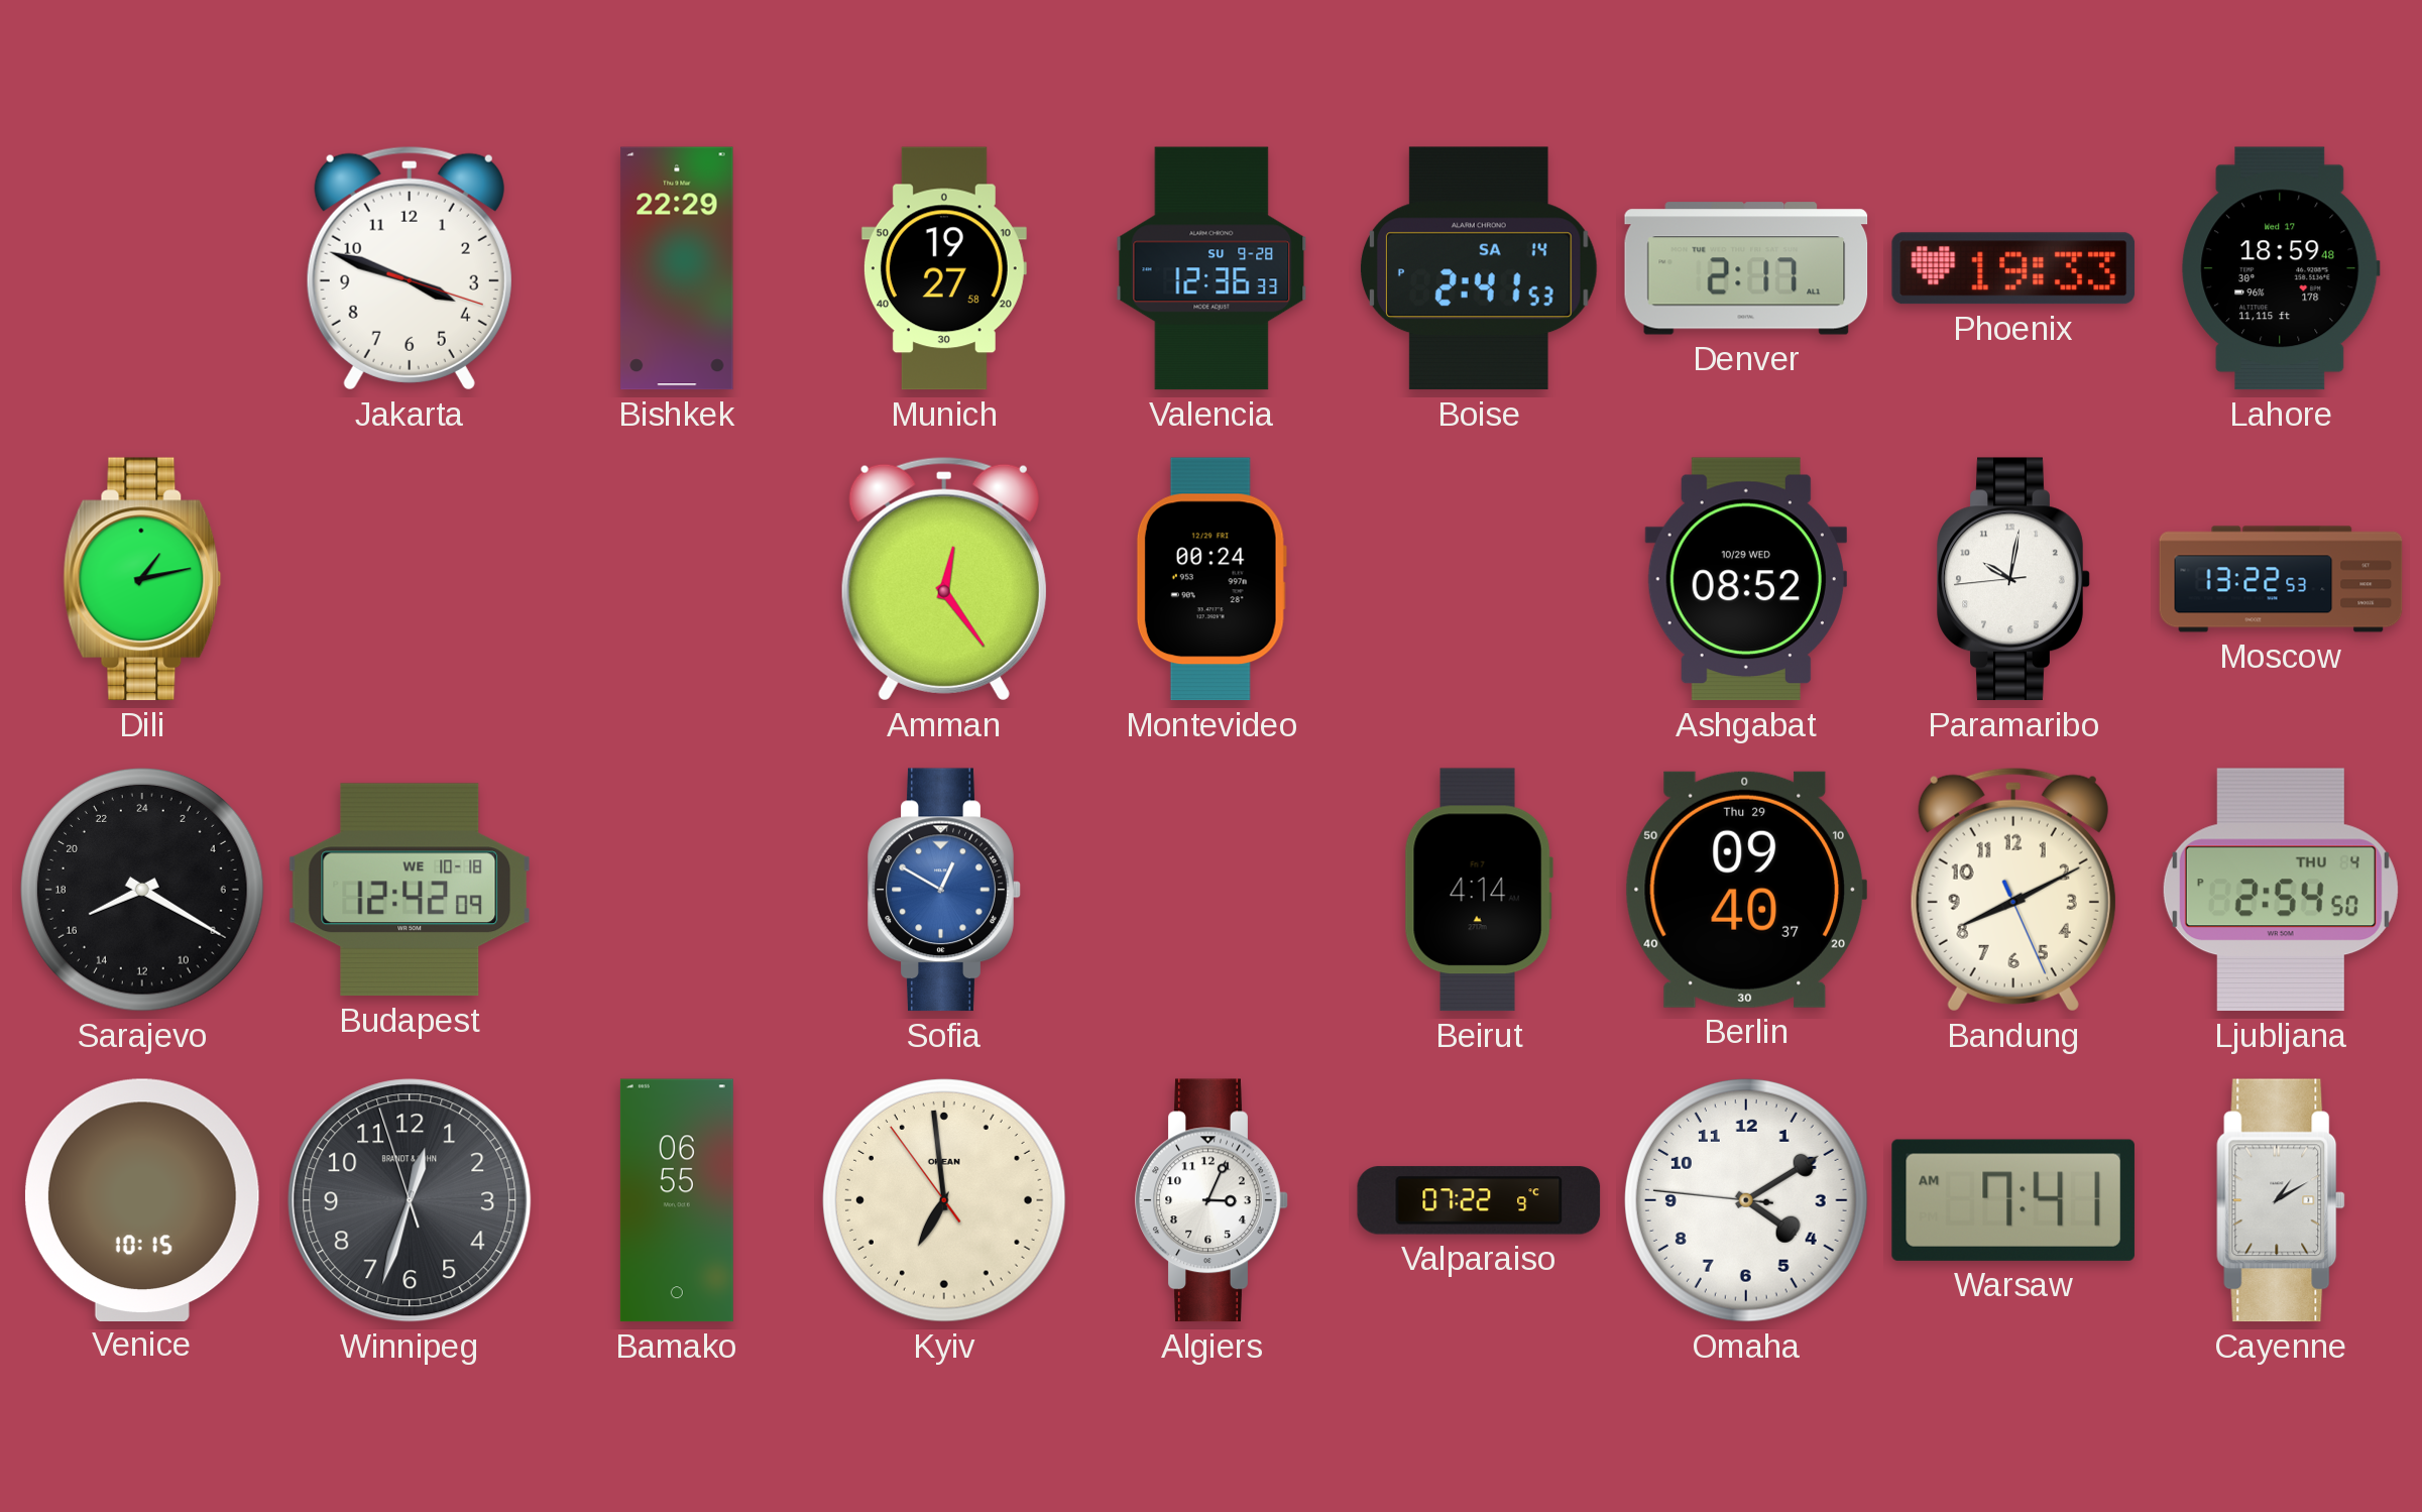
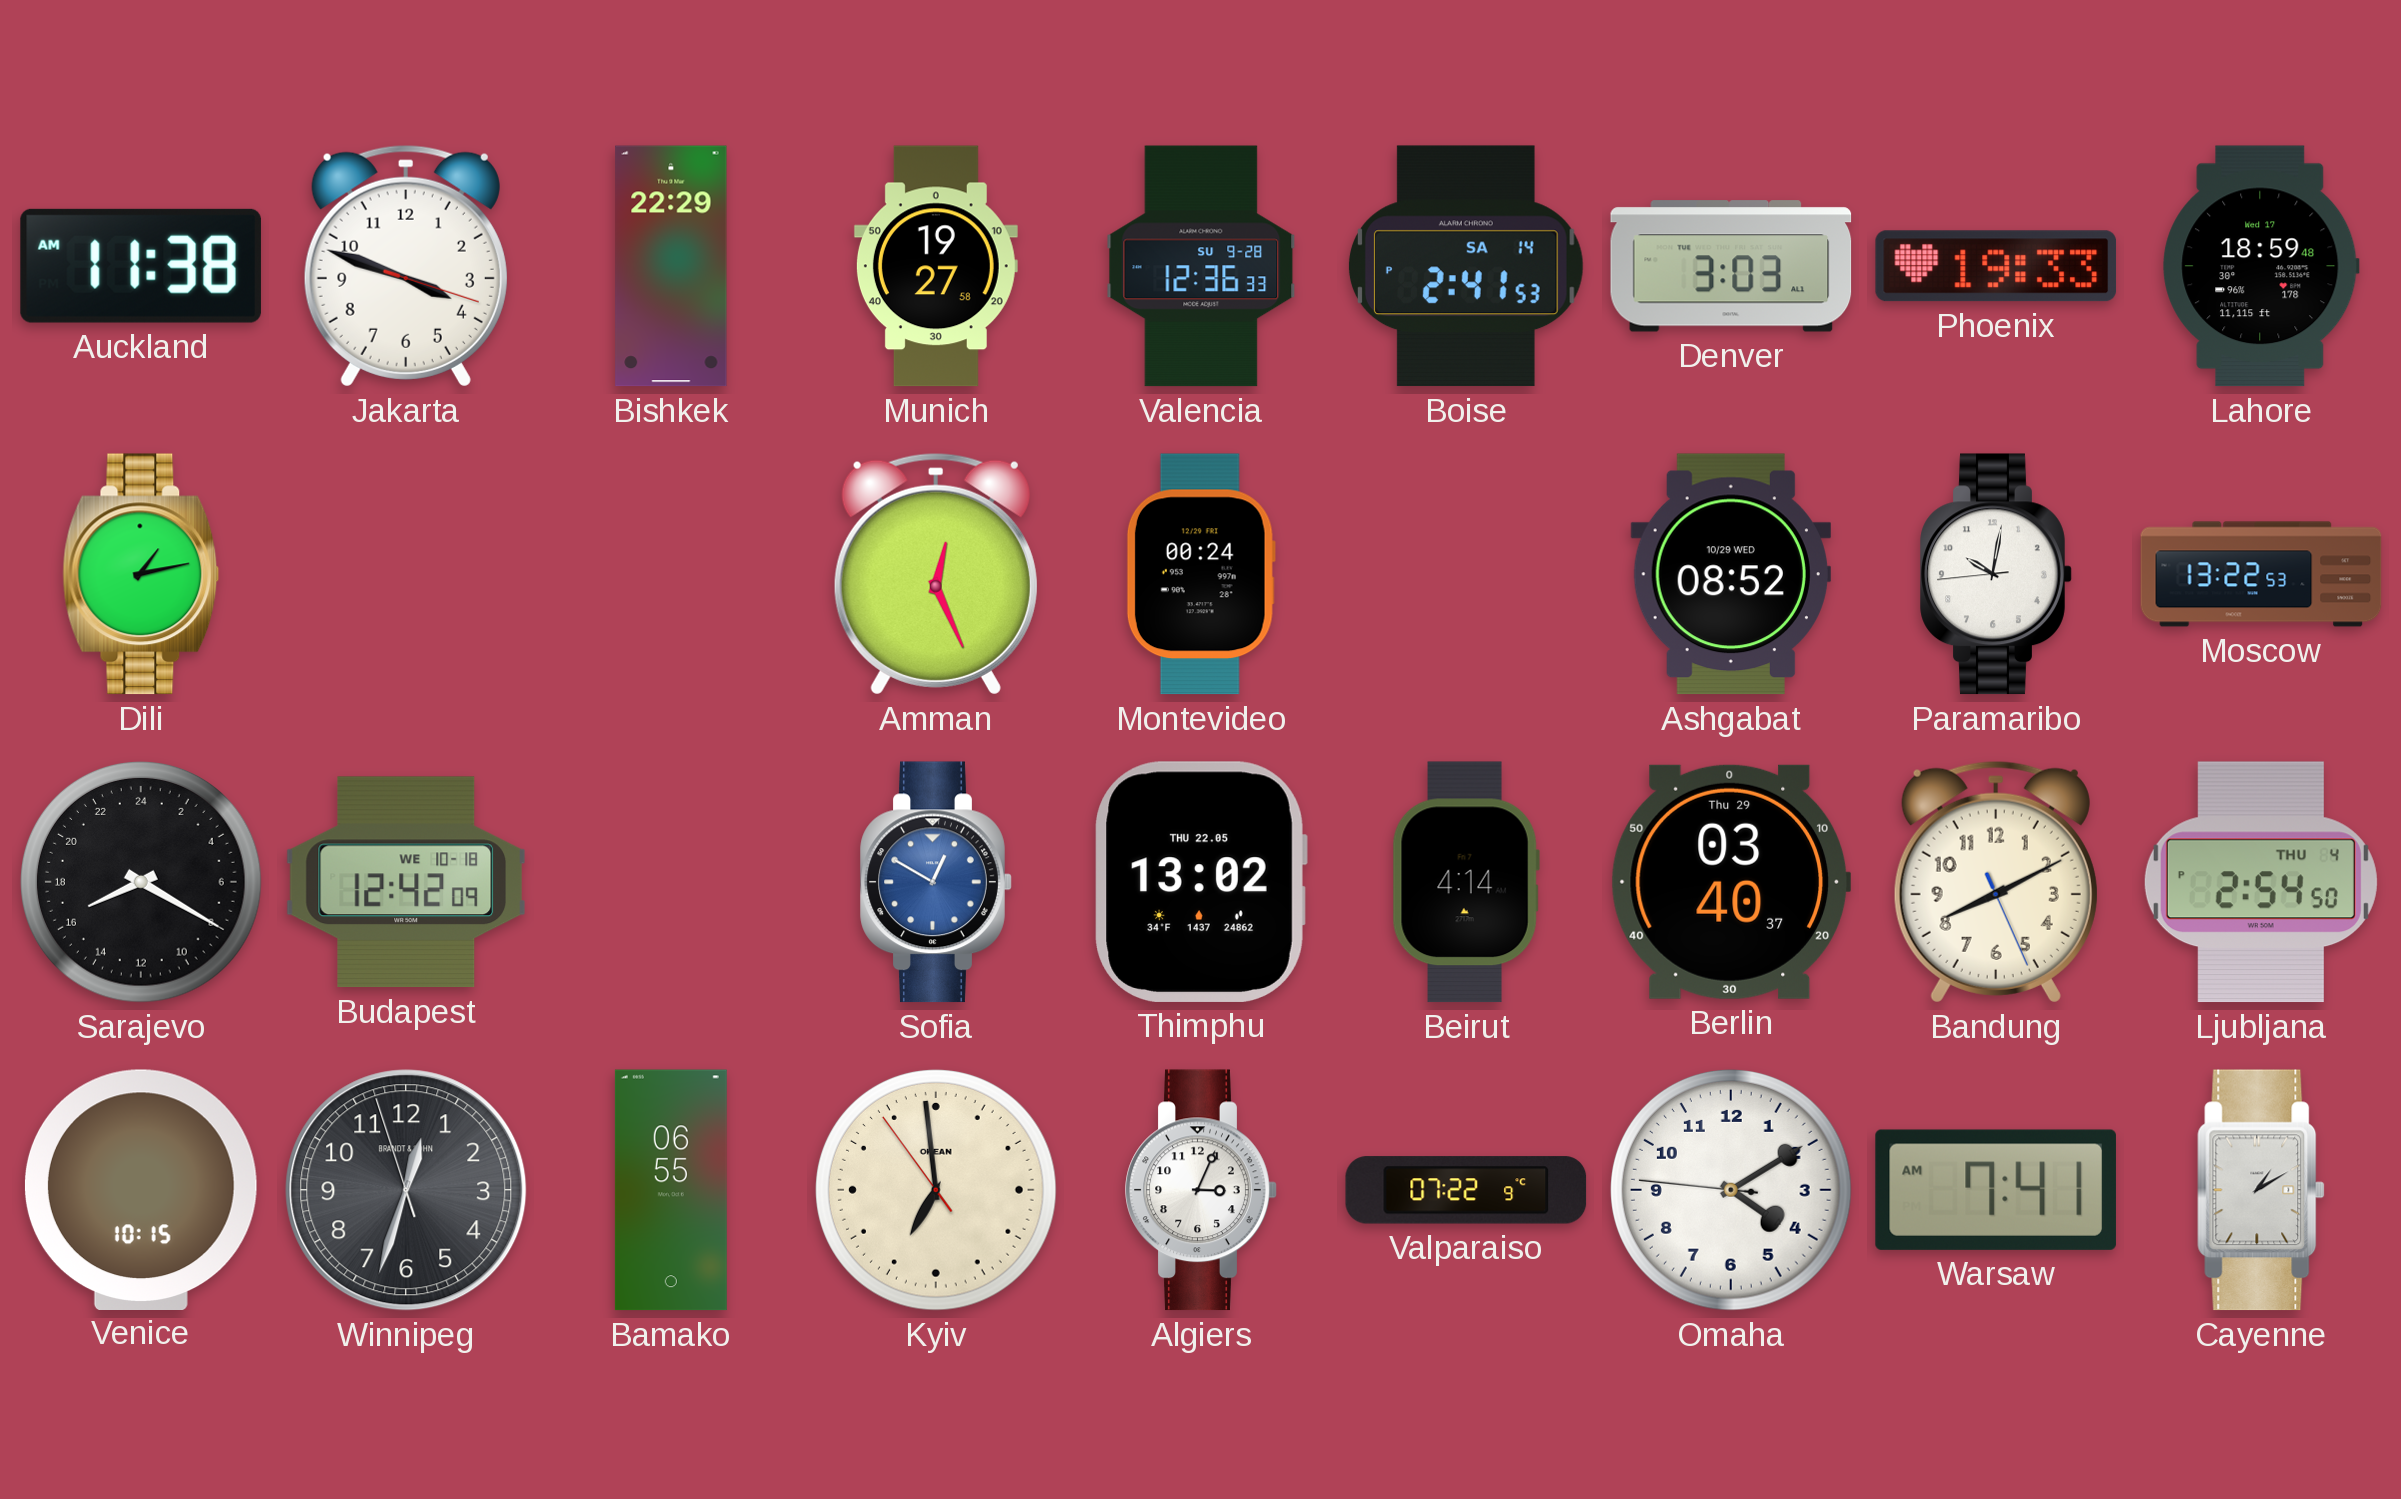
Auckland: none -> 11:38
Denver: 2:17 -> 3:03
Amman: 12:24 -> 12:26
Thimphu: none -> 13:02
Berlin: 09:40 -> 03:40
